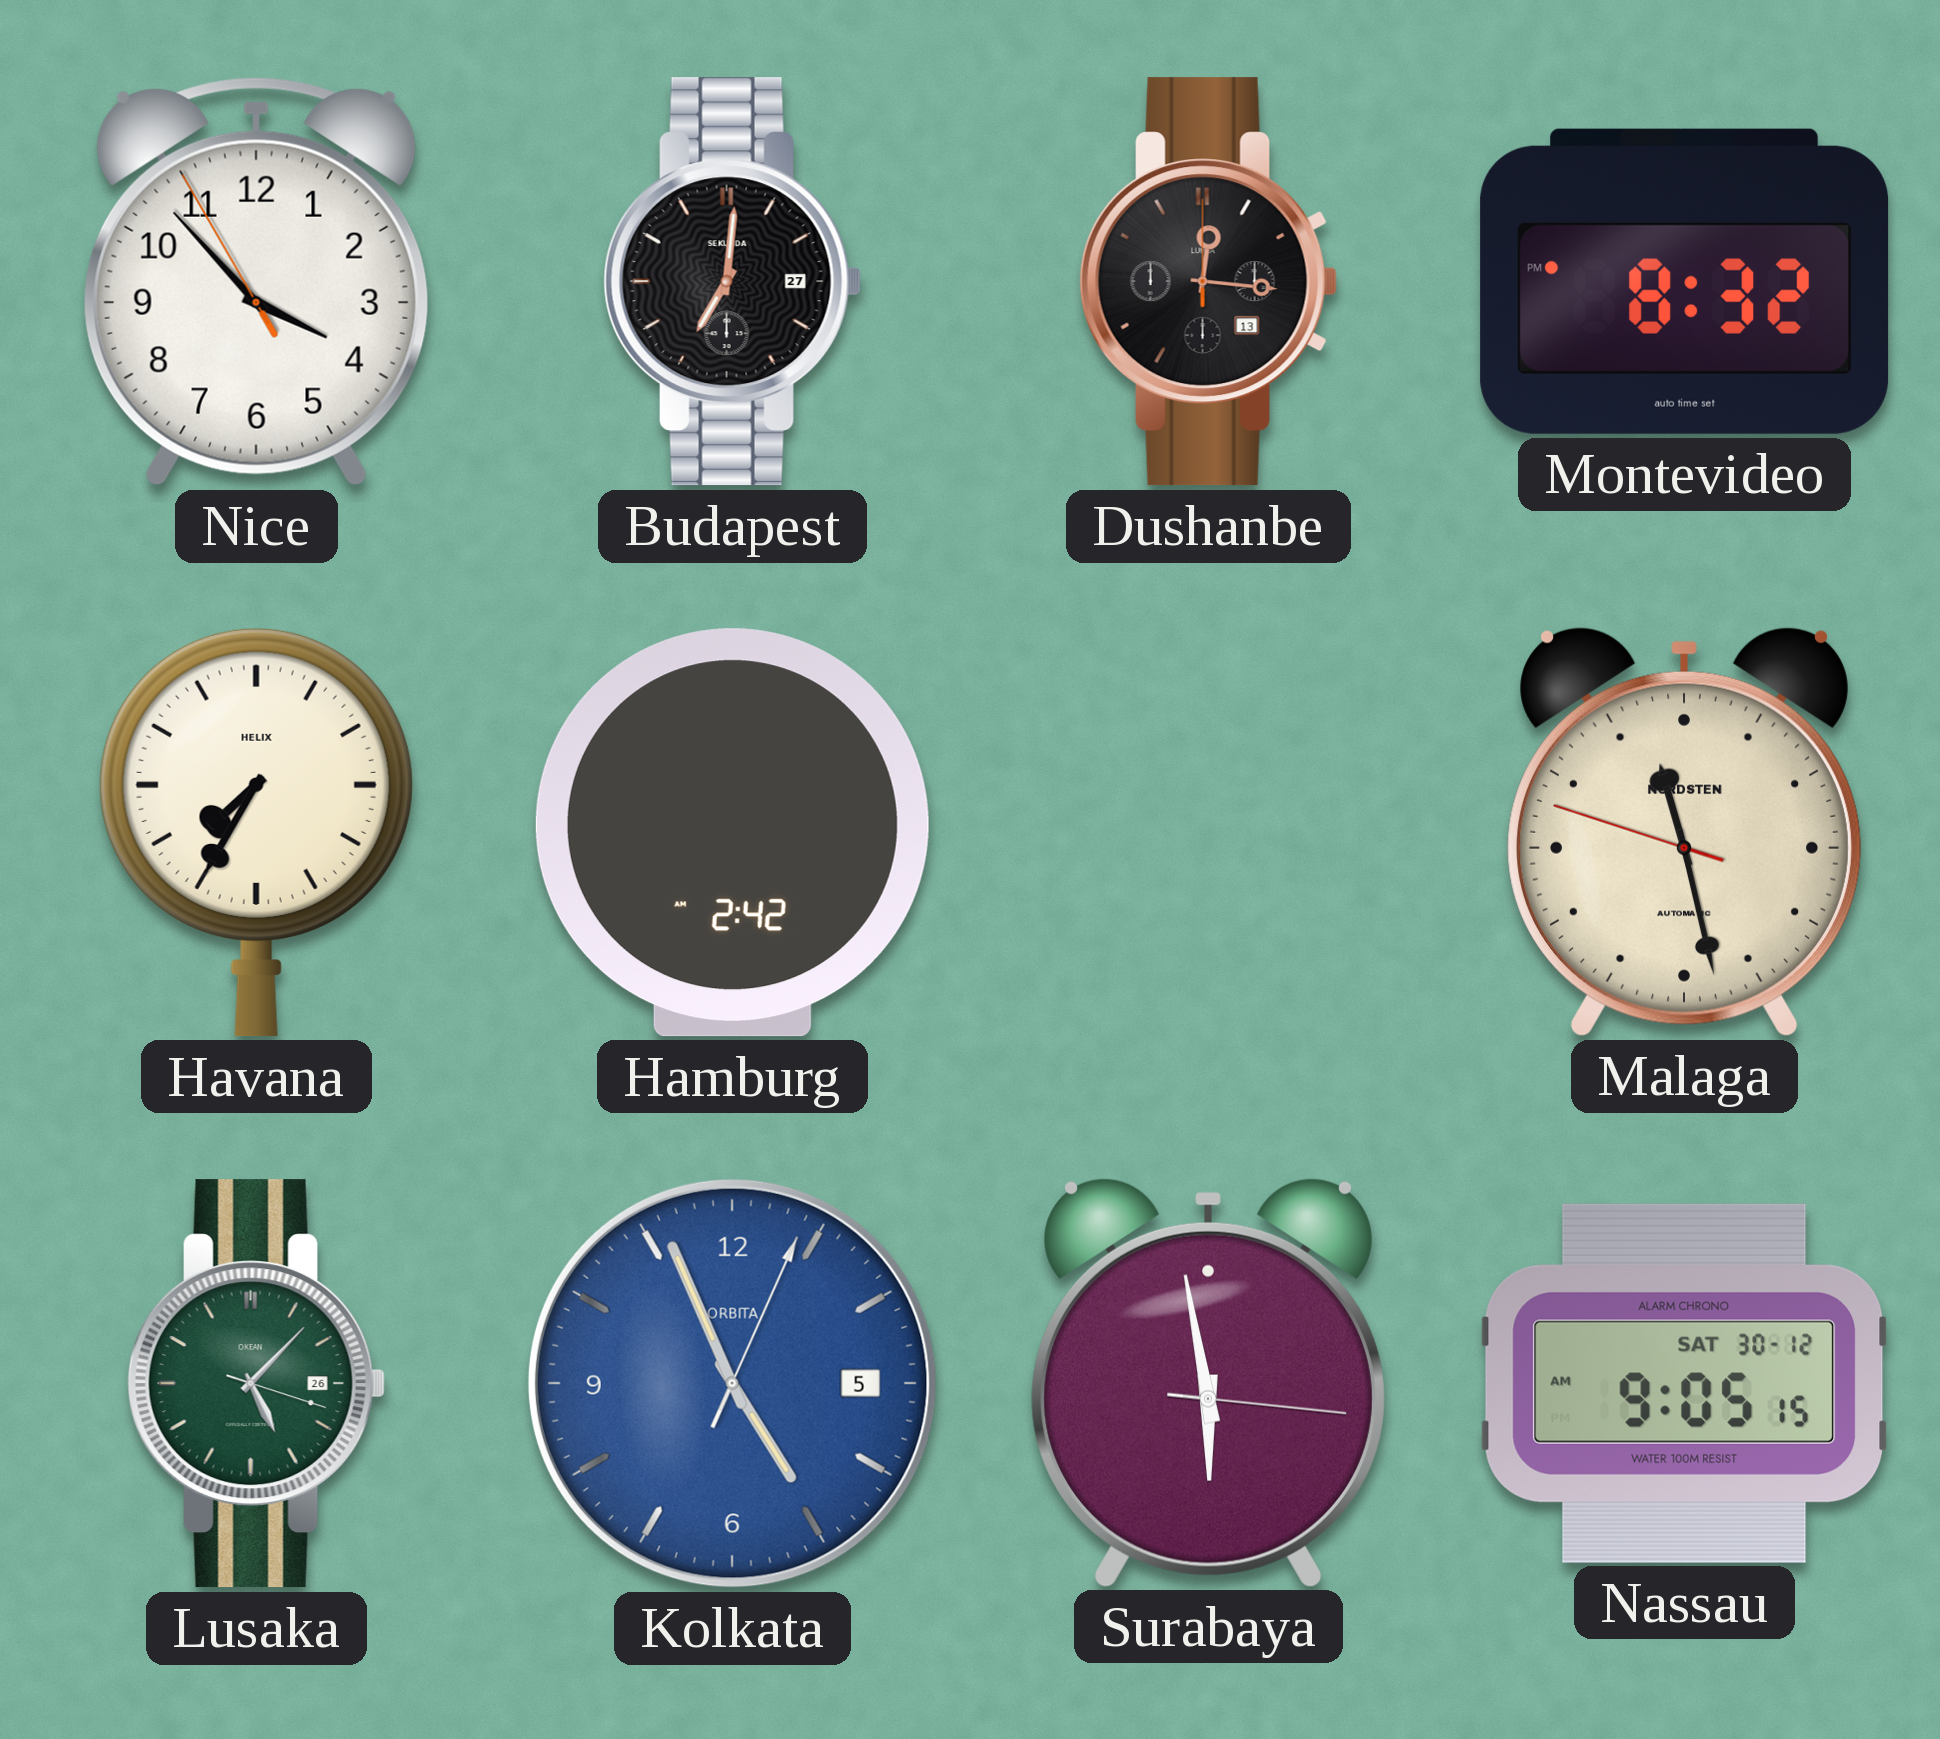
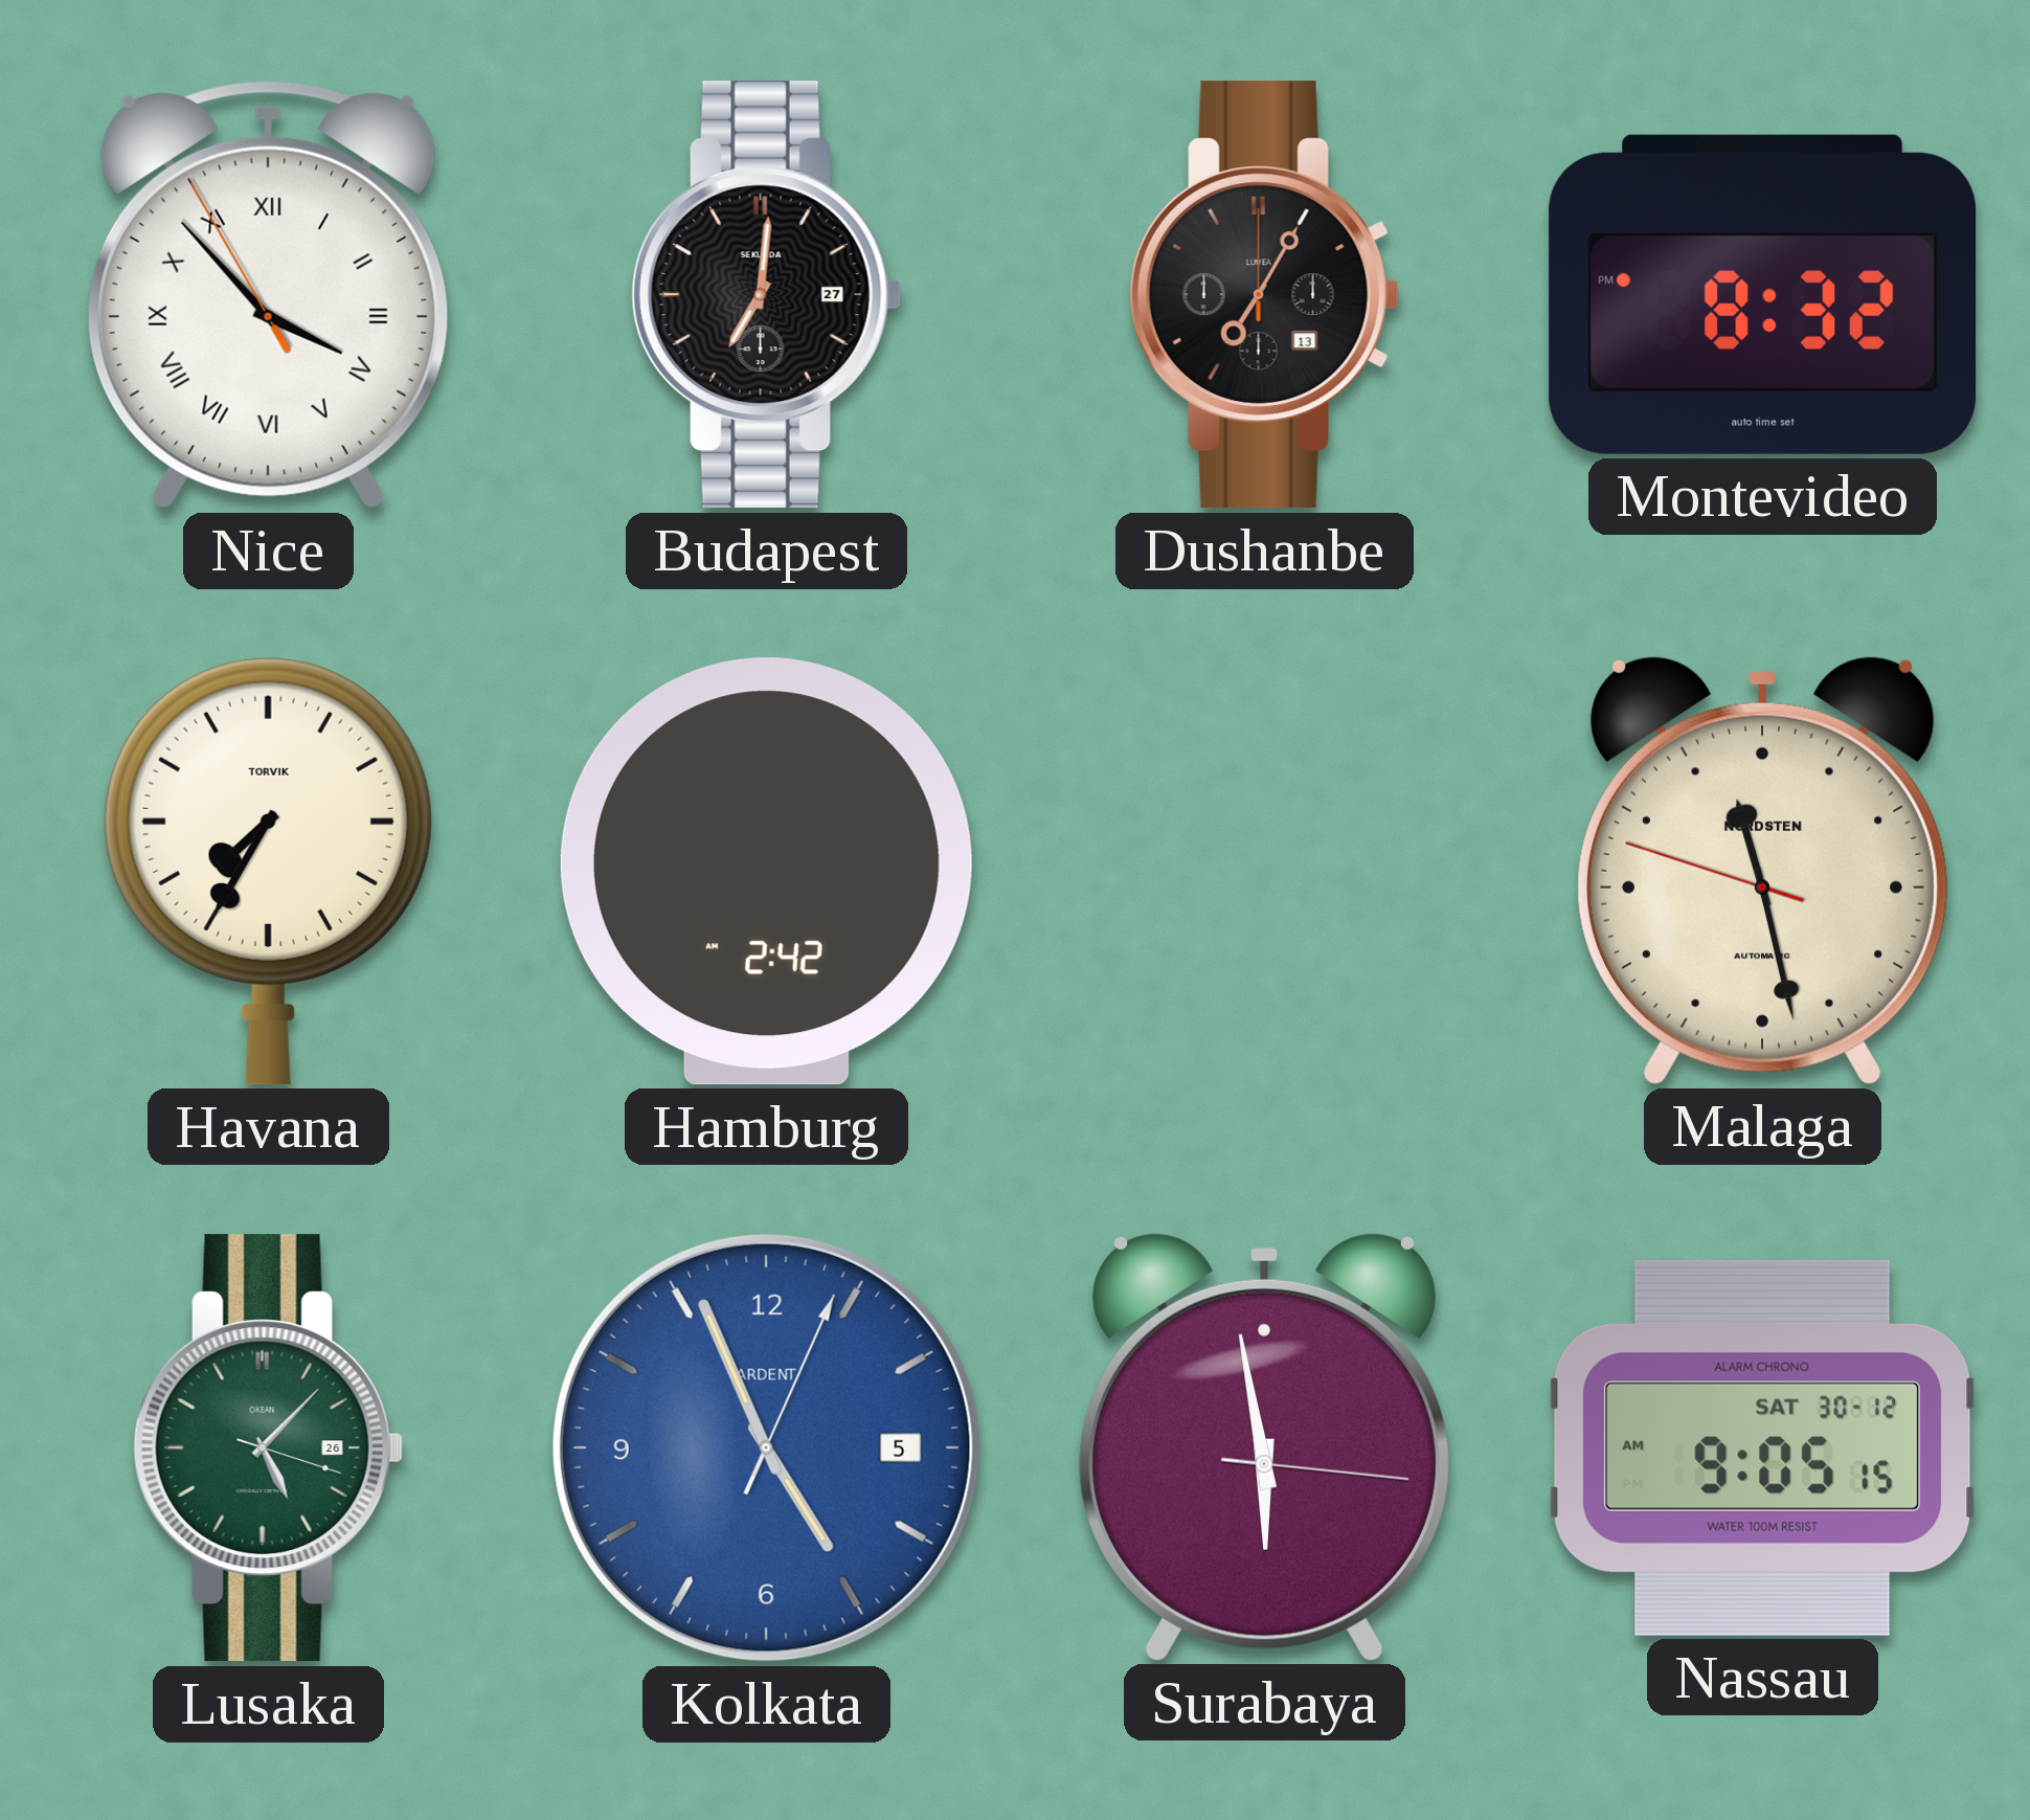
Nice numerals: Arabic -> Roman
Dushanbe: 12:16 -> 7:05
Havana brand: HELIX -> TORVIK
Kolkata brand: ORBITA -> ARDENT
